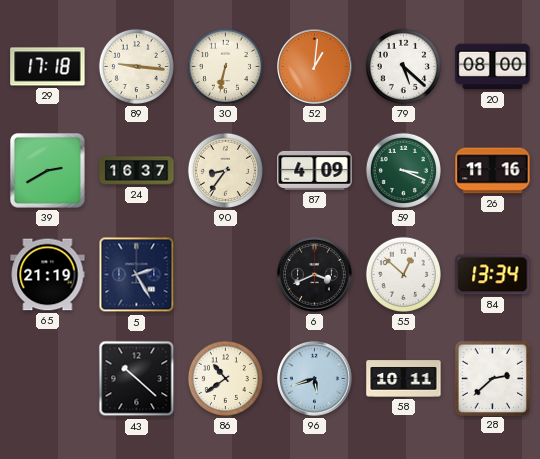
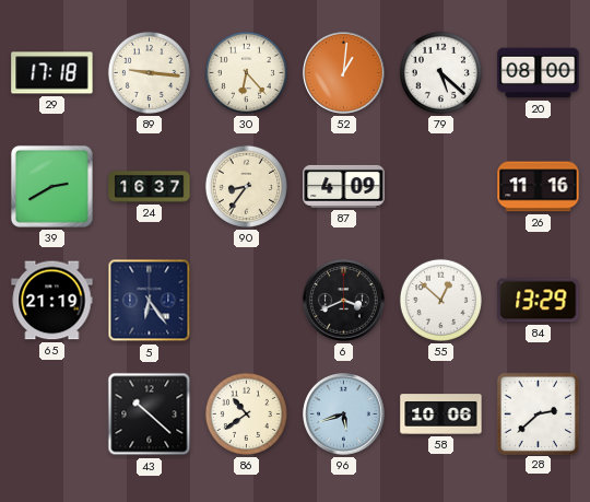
30: 6:32 -> 6:23
59: 3:19 -> none
5: 2:25 -> 6:24
84: 13:34 -> 13:29
58: 10:11 -> 10:06
